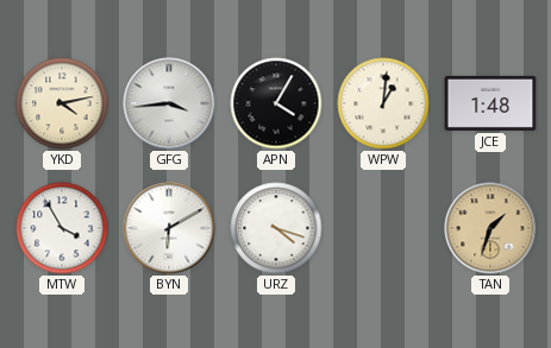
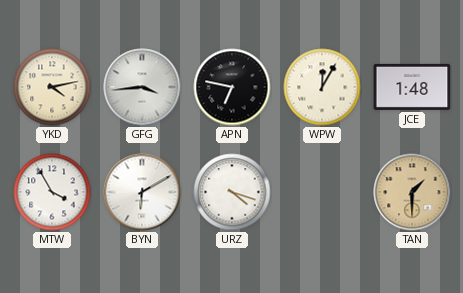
APN: 4:05 -> 6:47
WPW: 1:01 -> 12:05
TAN: 1:33 -> 1:30
